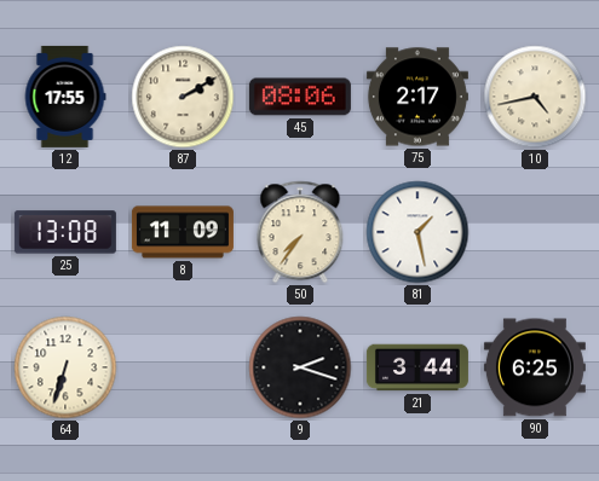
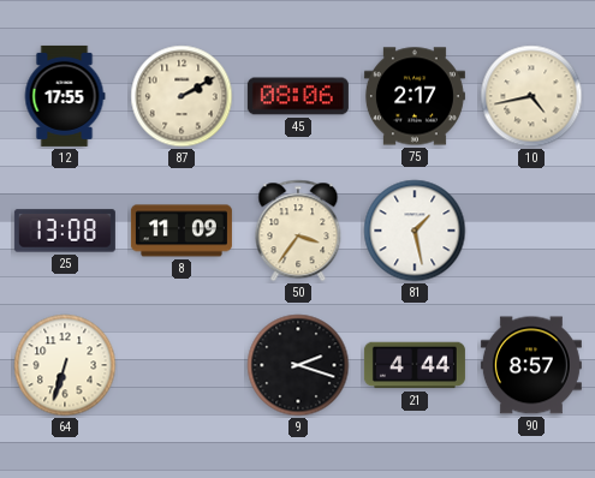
50: 7:36 -> 3:36
21: 3:44 -> 4:44
90: 6:25 -> 8:57
